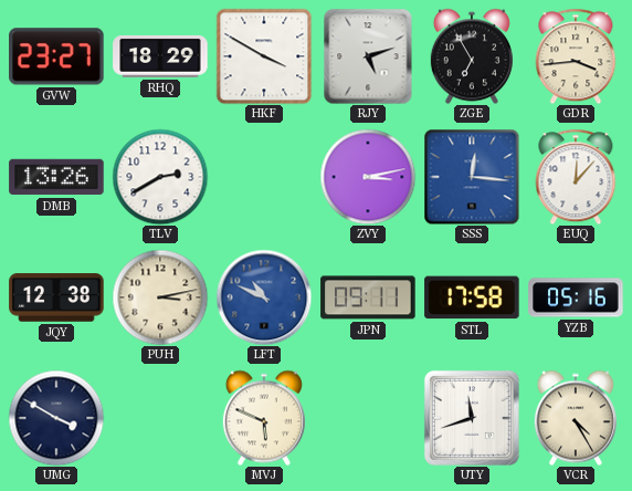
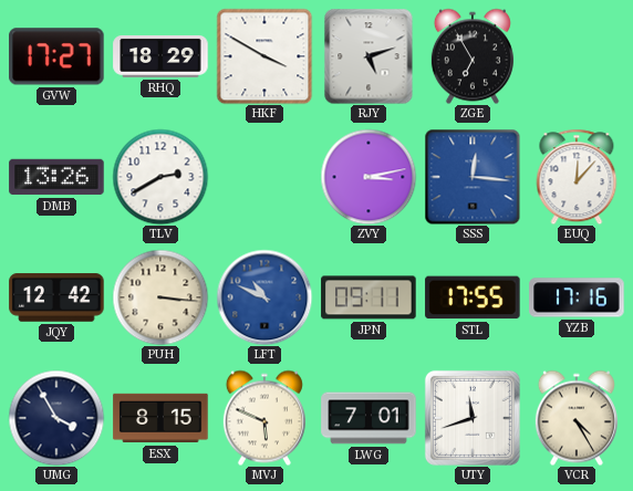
GVW: 23:27 -> 17:27
GDR: 3:44 -> none
JQY: 12:38 -> 12:42
PUH: 3:13 -> 3:16
STL: 17:58 -> 17:55
YZB: 05:16 -> 17:16
UMG: 3:50 -> 3:55
ESX: none -> 8:15
LWG: none -> 7:01
